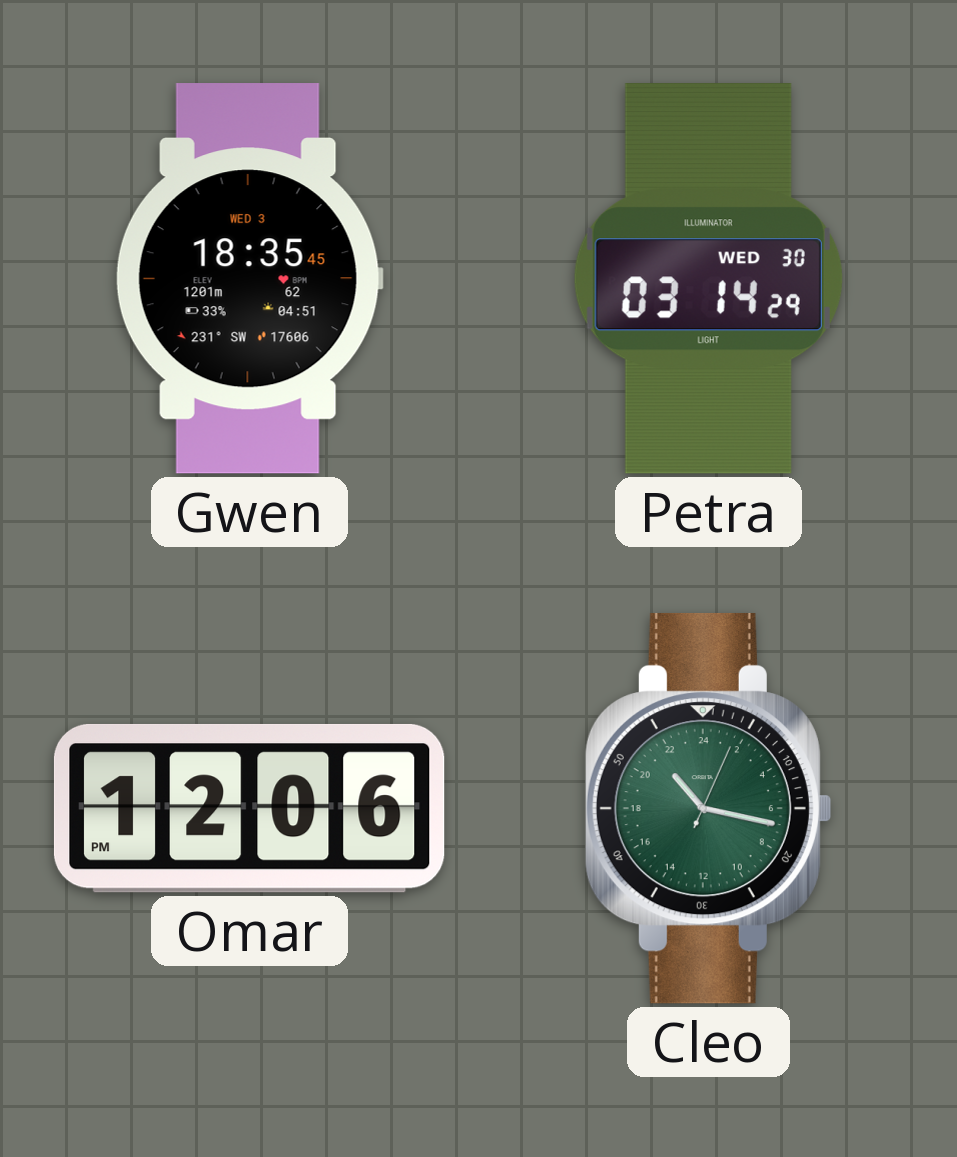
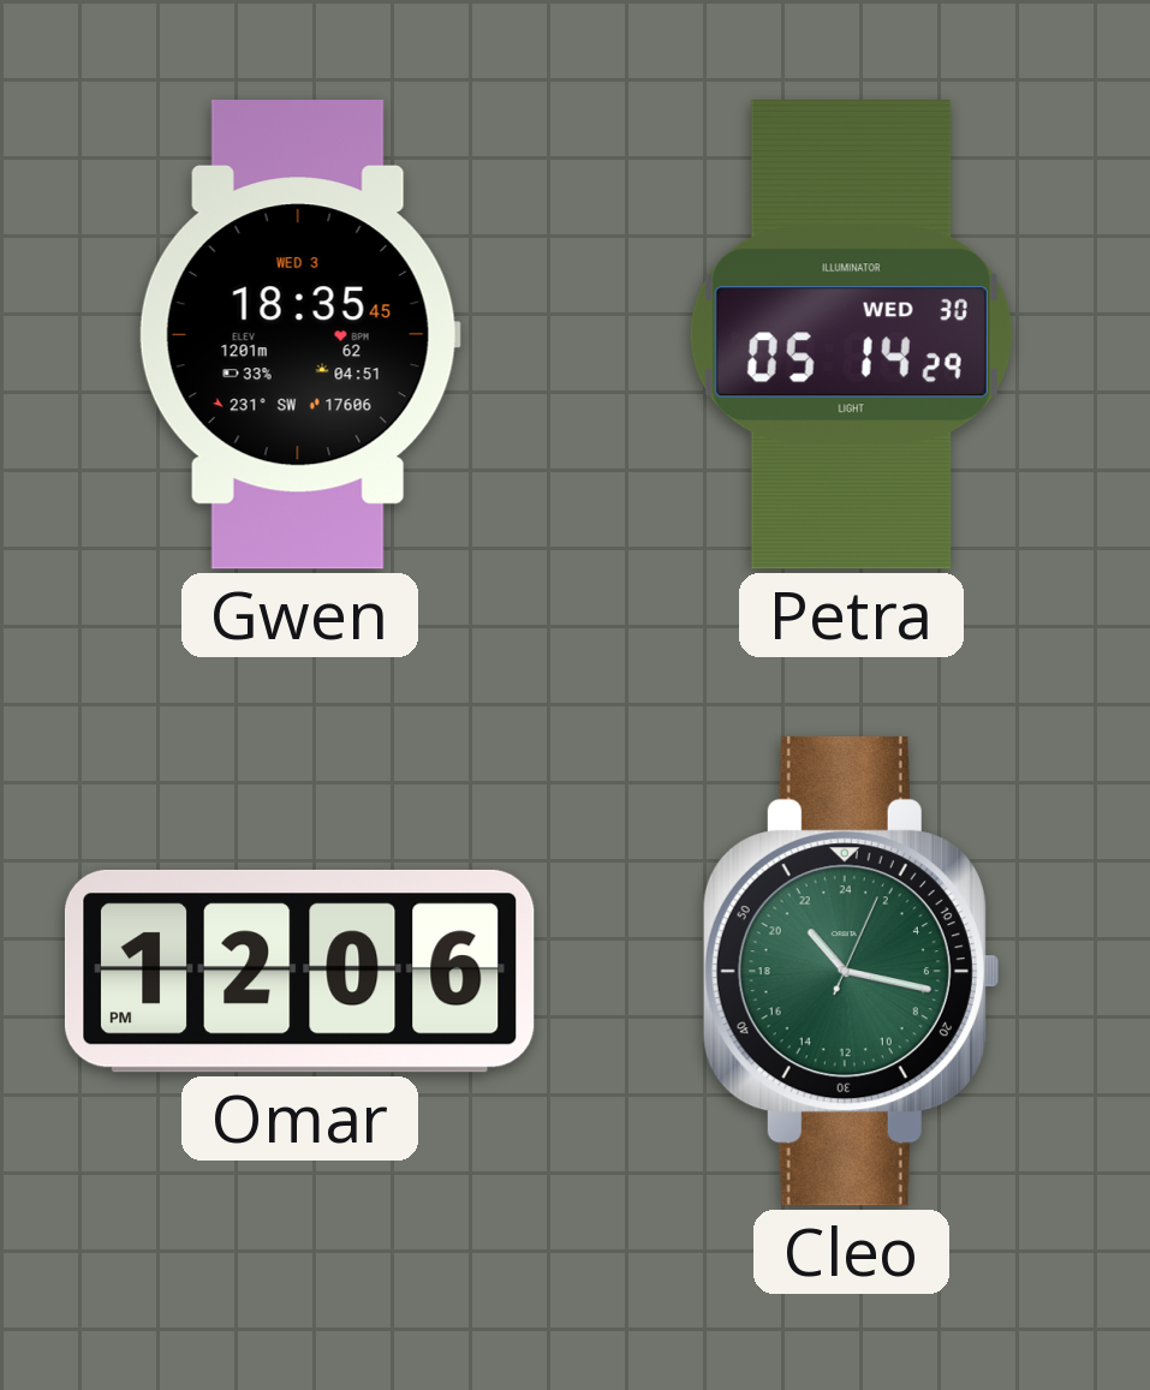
Petra: 03:14 -> 05:14
